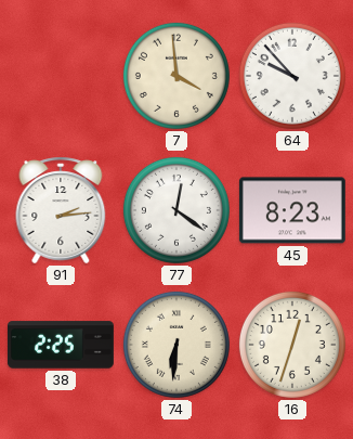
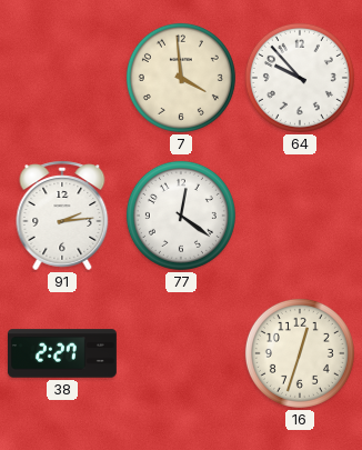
45: 8:23 -> none
38: 2:25 -> 2:27
74: 6:31 -> none
